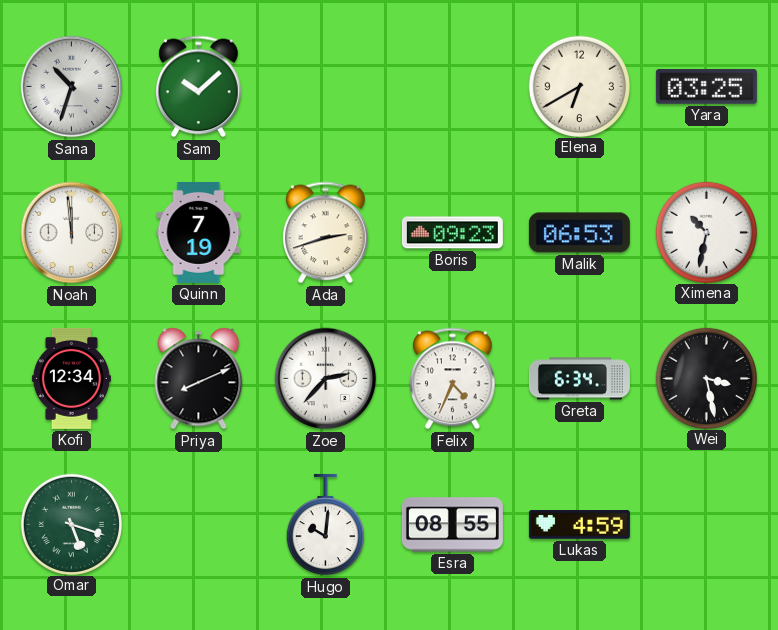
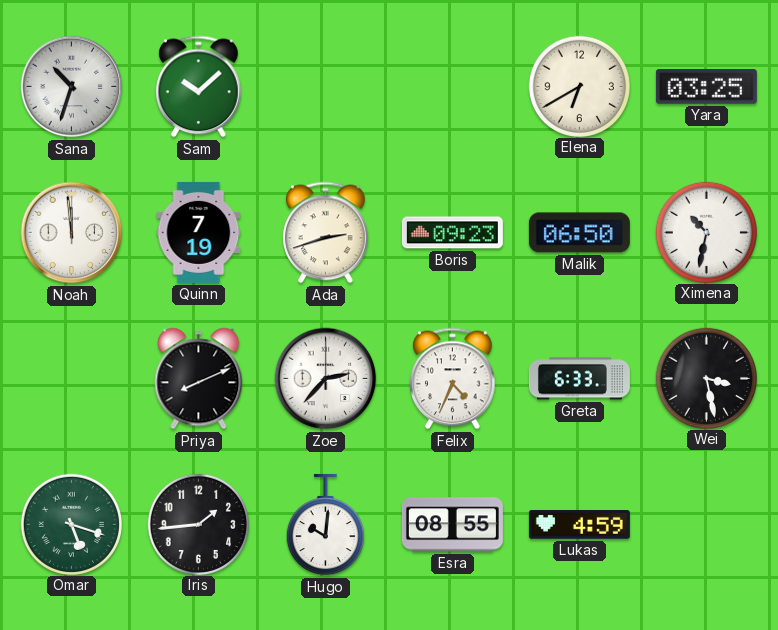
Malik: 06:53 -> 06:50
Kofi: 12:34 -> none
Greta: 6:34 -> 6:33
Iris: none -> 1:44
